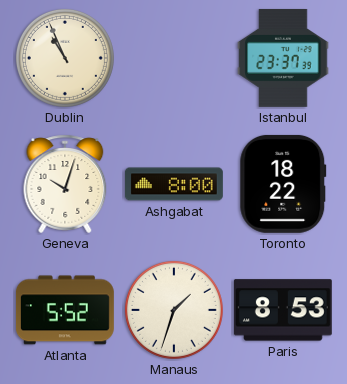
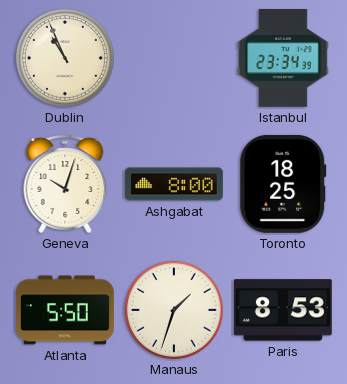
Istanbul: 23:37 -> 23:34
Toronto: 18:22 -> 18:25
Atlanta: 5:52 -> 5:50
